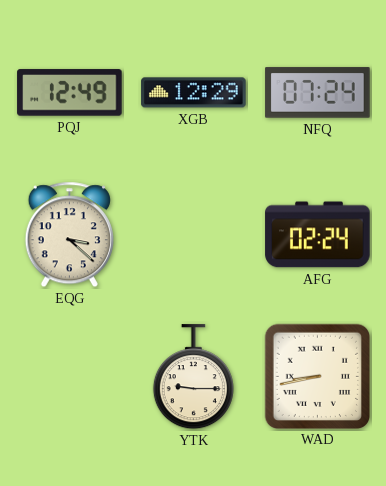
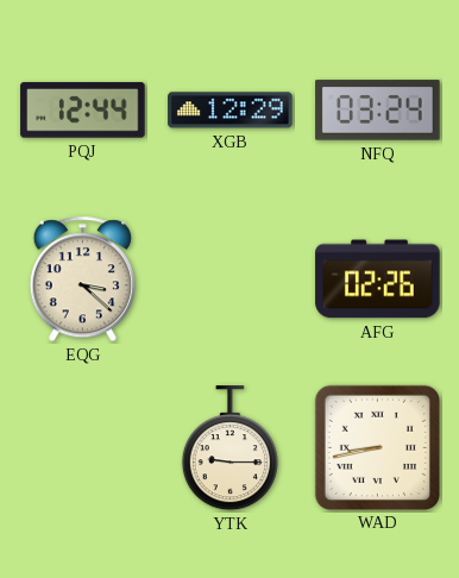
PQJ: 12:49 -> 12:44
NFQ: 07:24 -> 03:24
AFG: 02:24 -> 02:26
